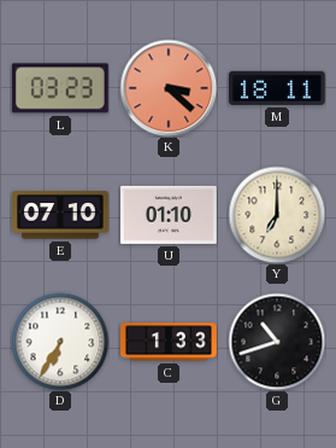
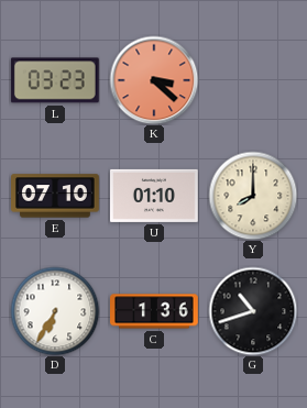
M: 18:11 -> none
Y: 7:00 -> 8:00
C: 1:33 -> 1:36
